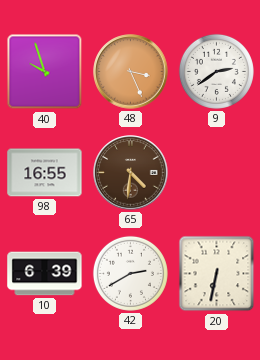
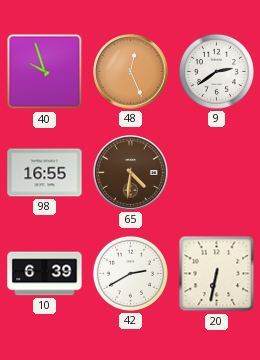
48: 3:26 -> 12:26
